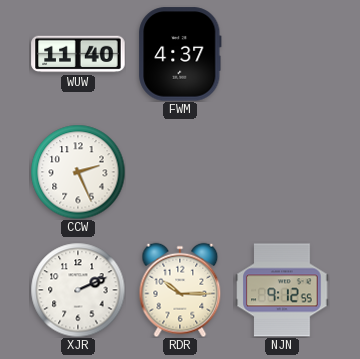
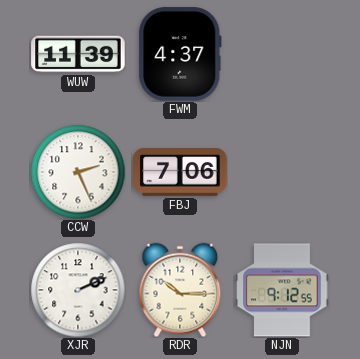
WUW: 11:40 -> 11:39
FBJ: none -> 7:06
